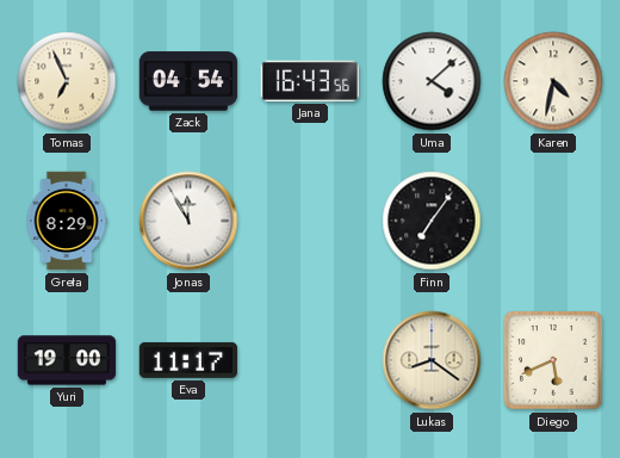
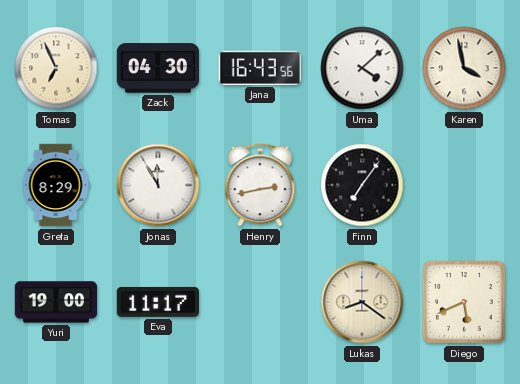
Zack: 04:54 -> 04:30
Karen: 4:32 -> 3:58
Henry: none -> 2:43
